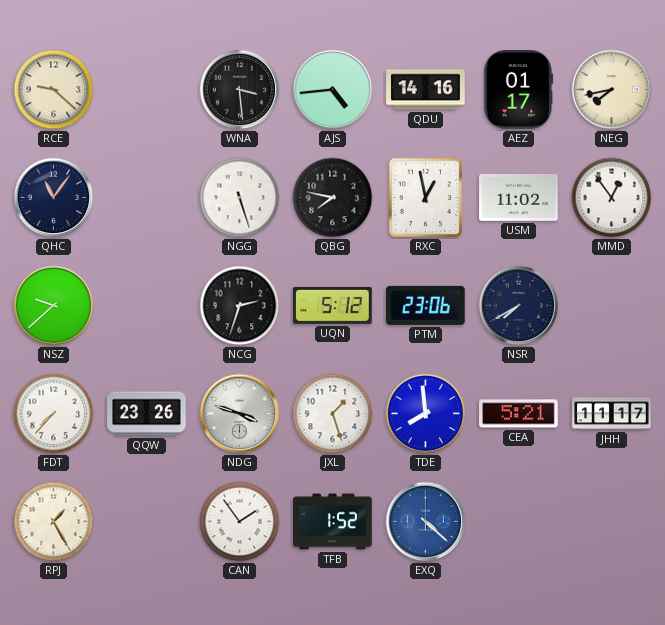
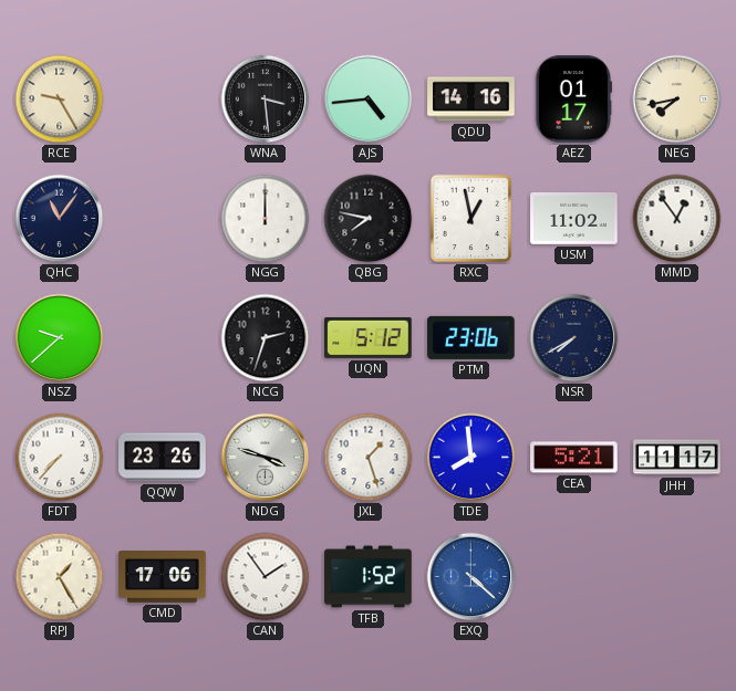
RCE: 9:22 -> 9:25
NGG: 5:27 -> 12:00
CMD: none -> 17:06
